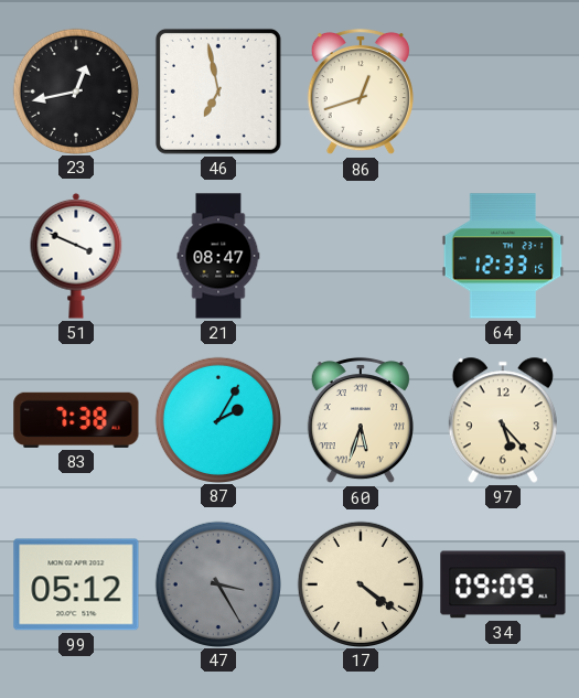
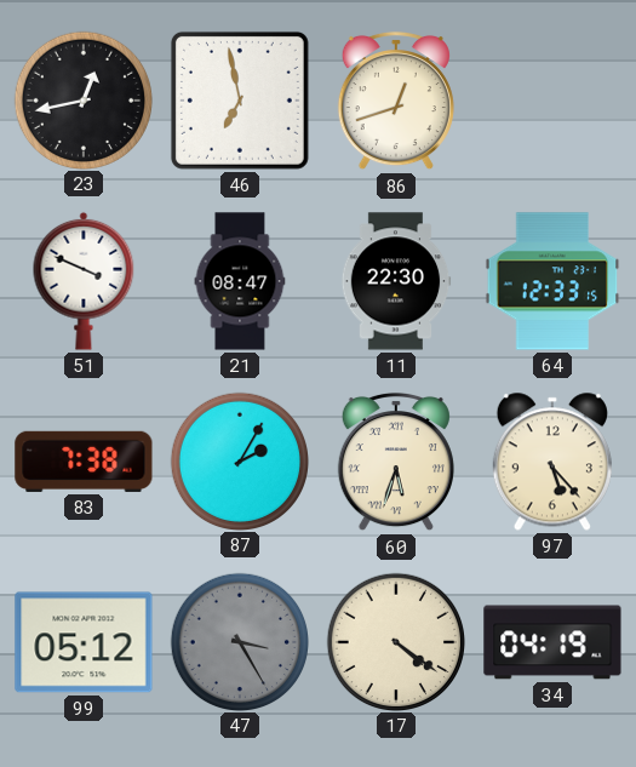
11: none -> 22:30
34: 09:09 -> 04:19
